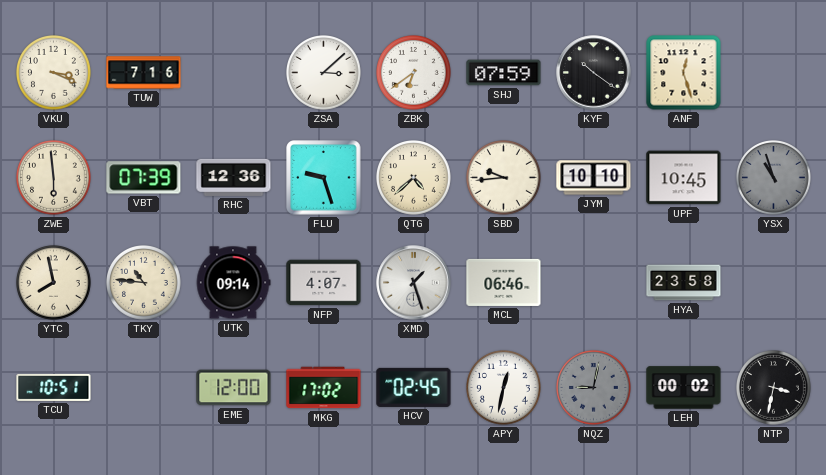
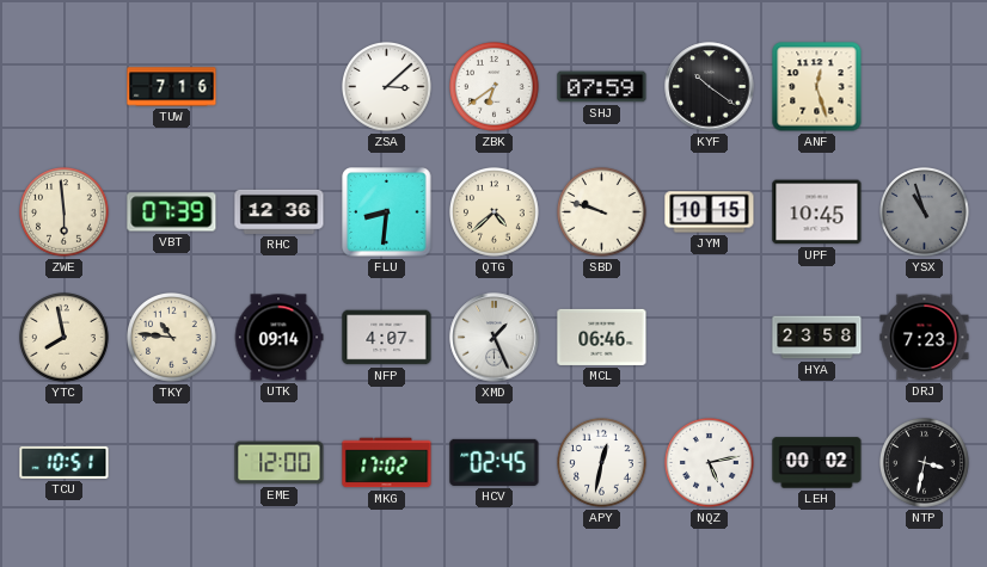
VKU: 3:19 -> none
FLU: 9:27 -> 8:31
SBD: 9:44 -> 9:48
JYM: 10:10 -> 10:15
XMD: 1:27 -> 1:26
DRJ: none -> 7:23
NQZ: 9:02 -> 5:13
NQZ dial: grey -> white
